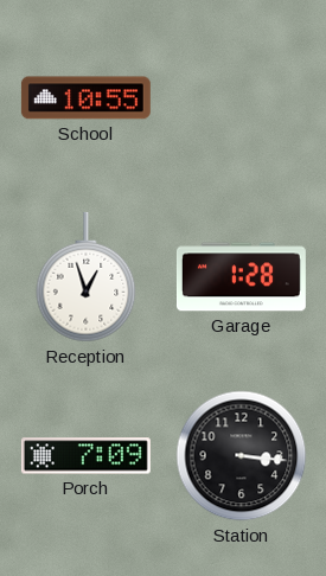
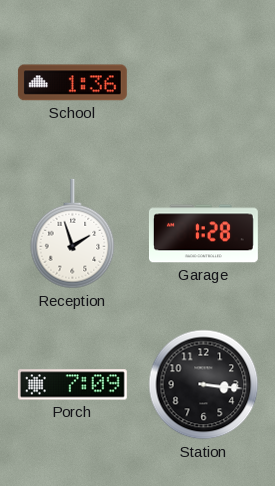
School: 10:55 -> 1:36
Reception: 12:57 -> 1:57
